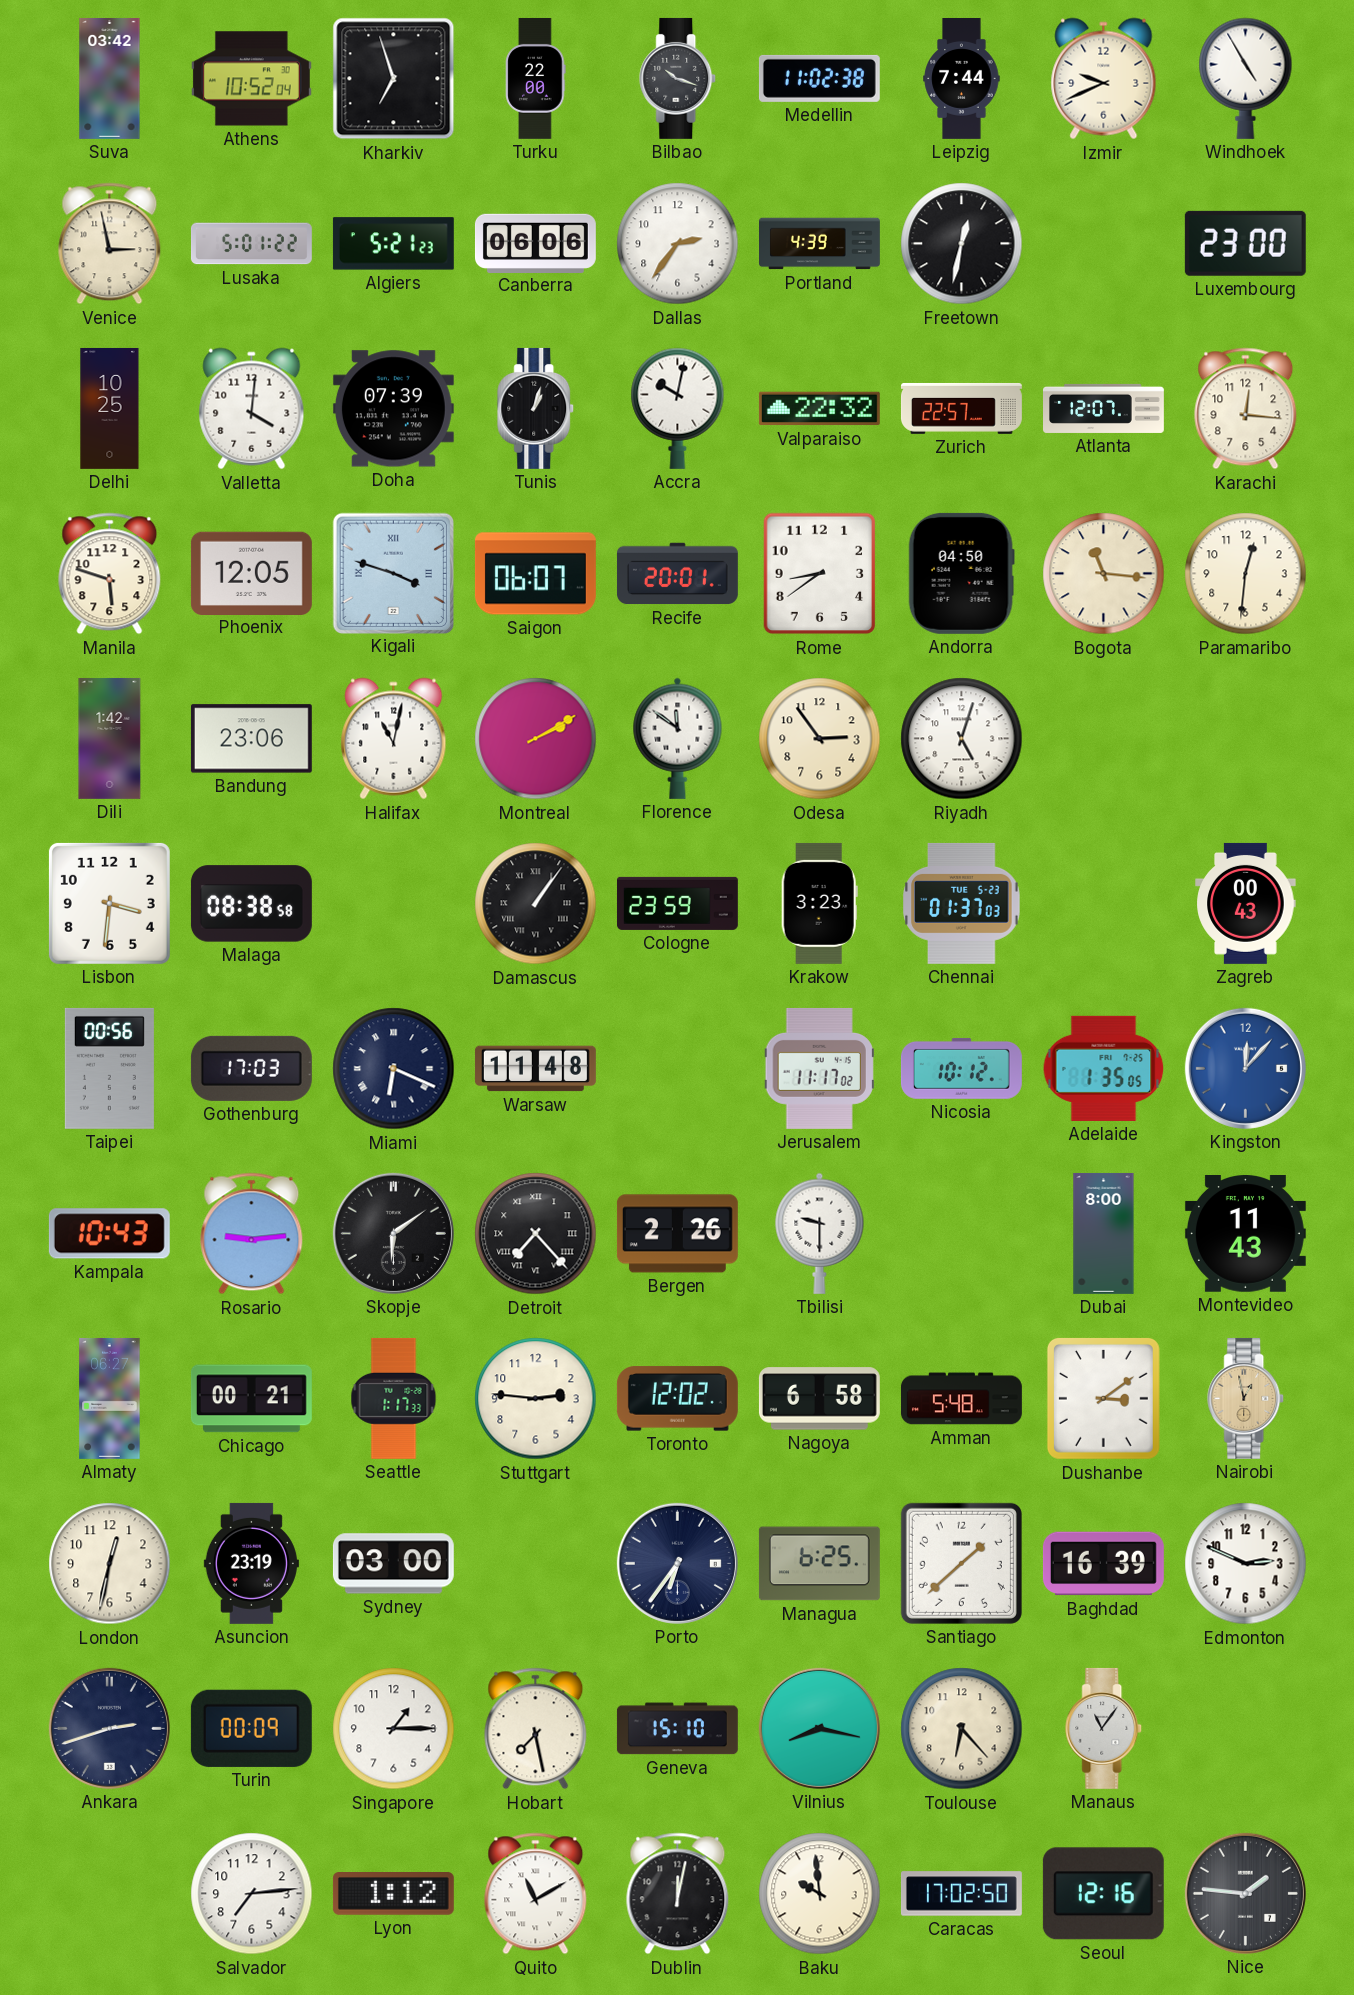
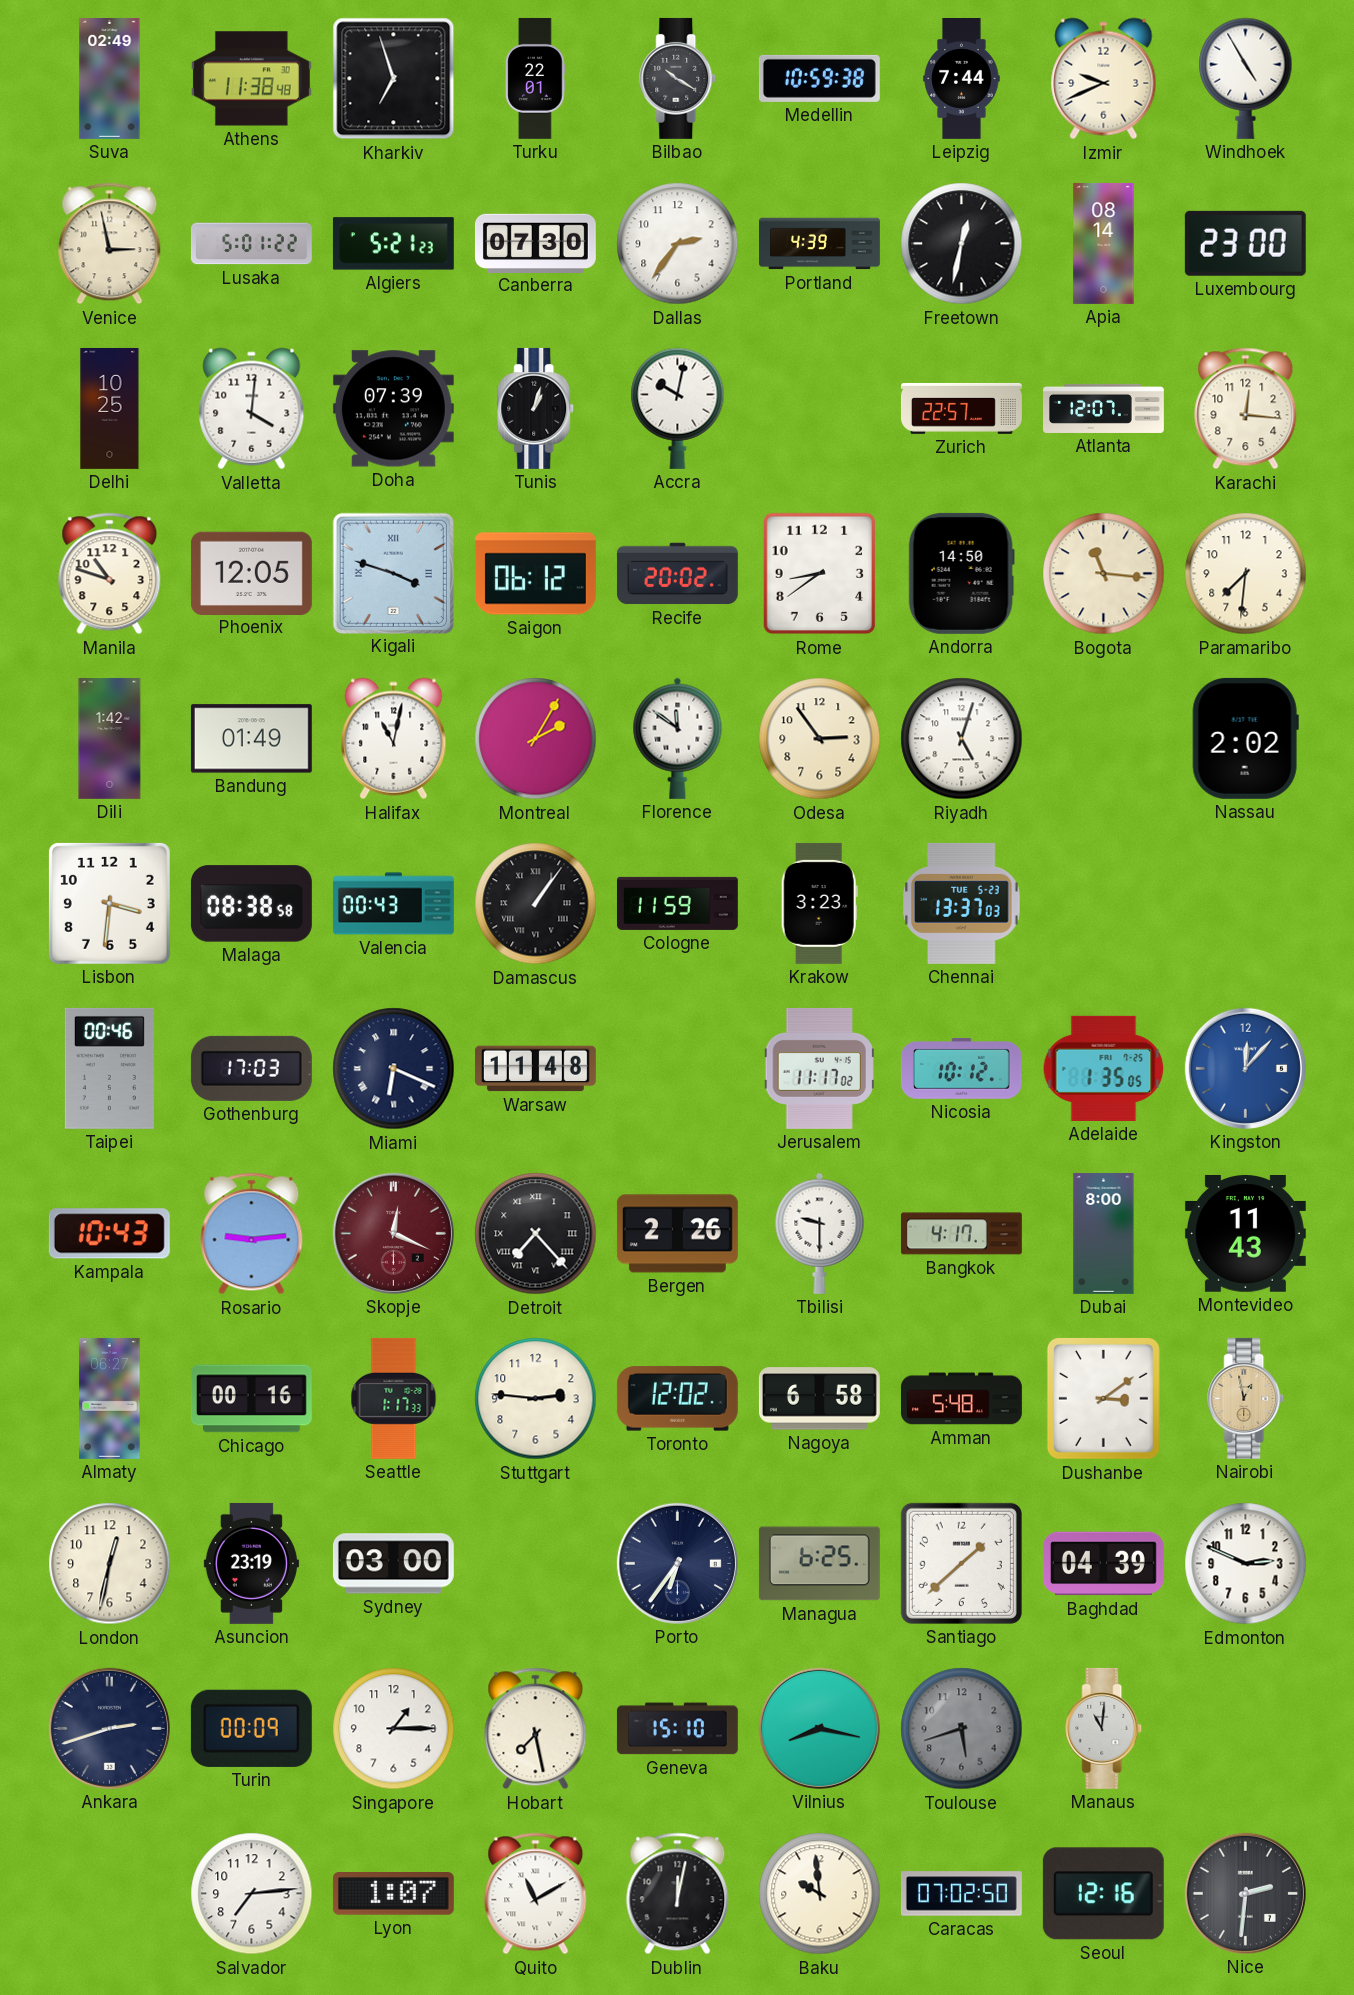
Suva: 03:42 -> 02:49
Athens: 10:52 -> 11:38
Turku: 22:00 -> 22:01
Bilbao: 10:18 -> 10:20
Medellin: 11:02 -> 10:59
Canberra: 06:06 -> 07:30
Apia: none -> 08:14
Valparaiso: 22:32 -> none
Manila: 5:48 -> 10:48
Saigon: 06:07 -> 06:12
Recife: 20:01 -> 20:02
Andorra: 04:50 -> 14:50
Paramaribo: 12:31 -> 7:31
Bandung: 23:06 -> 01:49
Montreal: 2:10 -> 2:05
Nassau: none -> 2:02
Valencia: none -> 00:43
Cologne: 23:59 -> 11:59
Chennai: 01:37 -> 13:37
Zagreb: 00:43 -> none
Taipei: 00:56 -> 00:46
Skopje: 6:09 -> 12:19
Skopje dial: black -> burgundy
Bangkok: none -> 4:17
Chicago: 00:21 -> 00:16
Baghdad: 16:39 -> 04:39
Toulouse: 6:23 -> 5:42
Toulouse dial: cream -> grey
Manaus: 11:06 -> 11:01
Lyon: 1:12 -> 1:07
Caracas: 17:02 -> 07:02
Nice: 1:46 -> 2:31
